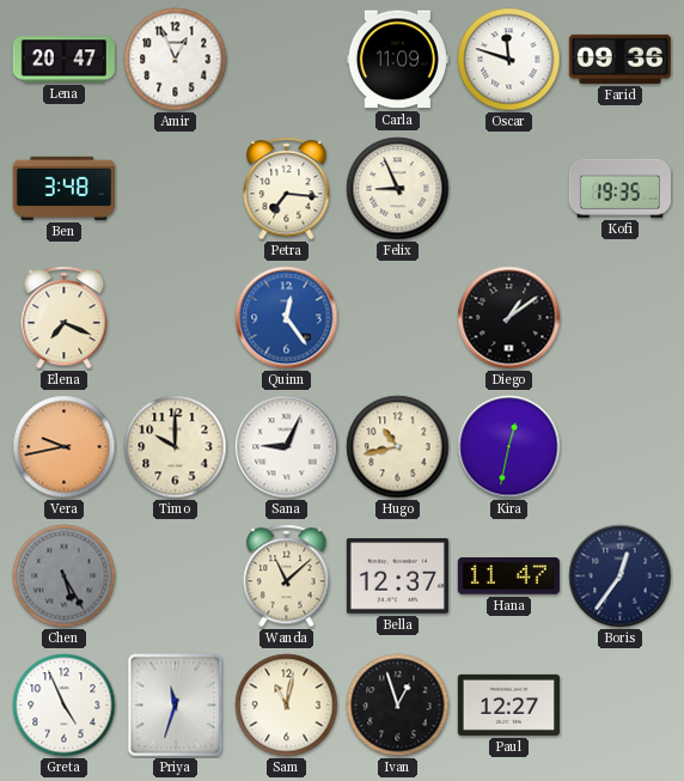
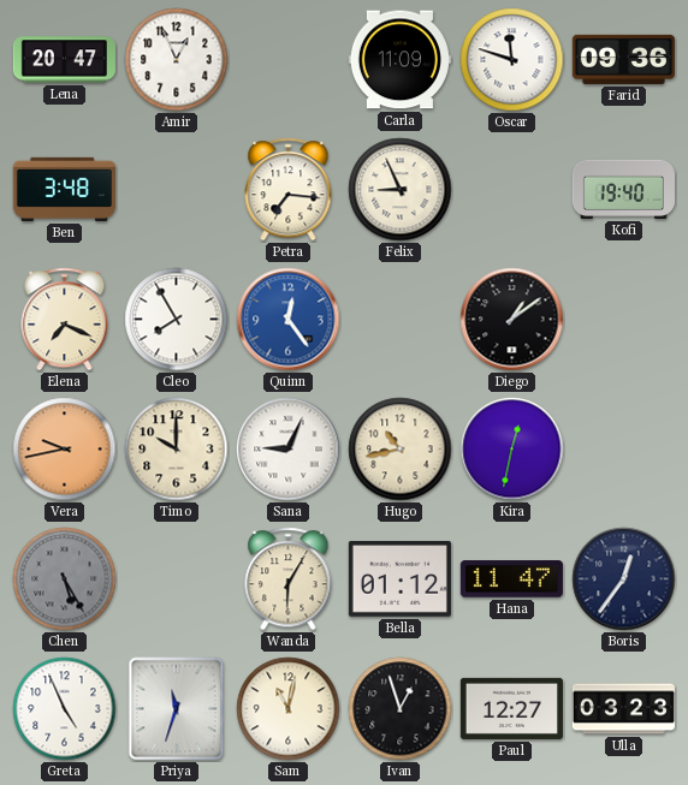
Kofi: 19:35 -> 19:40
Cleo: none -> 7:55
Wanda: 11:08 -> 6:05
Bella: 12:37 -> 01:12
Ulla: none -> 03:23
